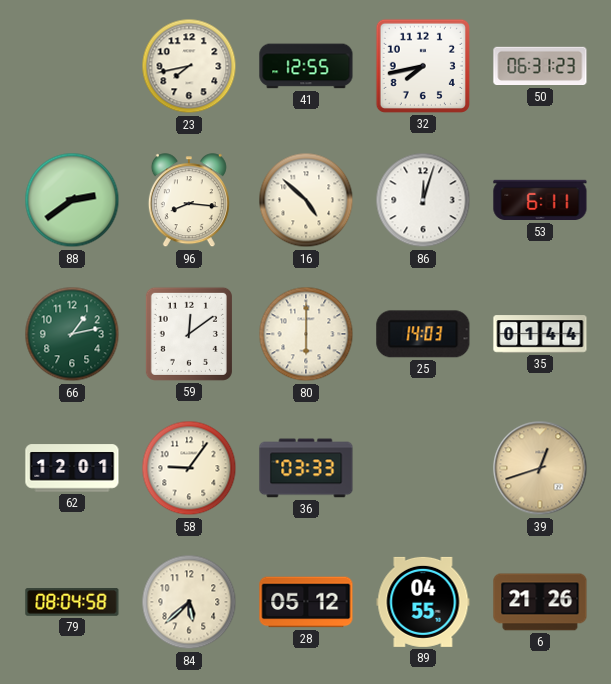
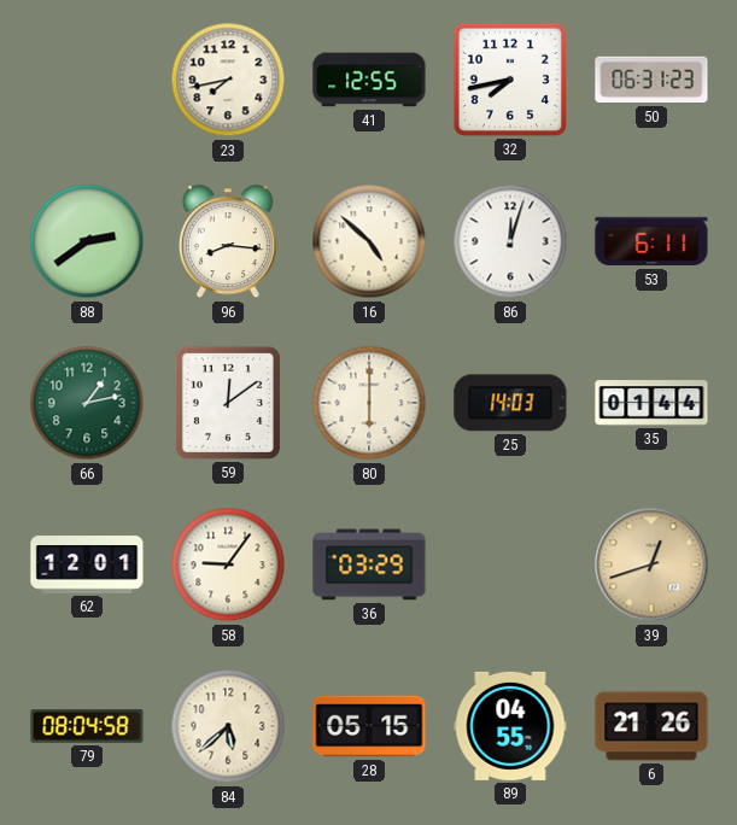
36: 03:33 -> 03:29
28: 05:12 -> 05:15
